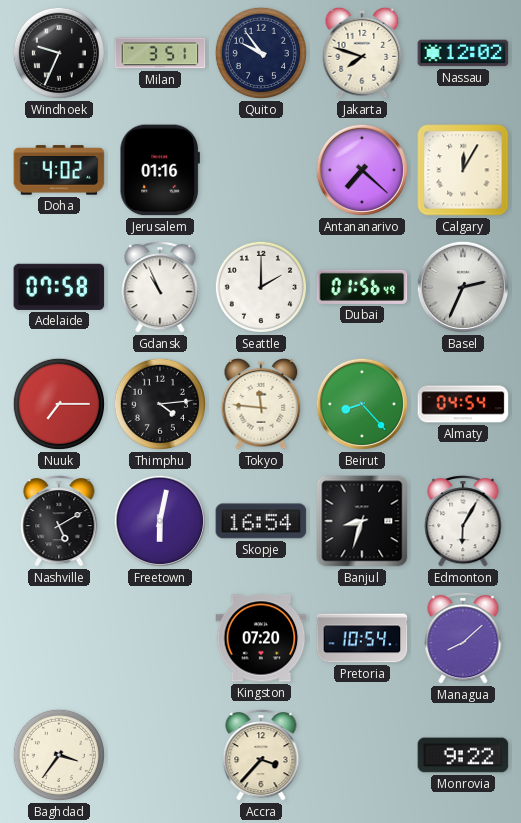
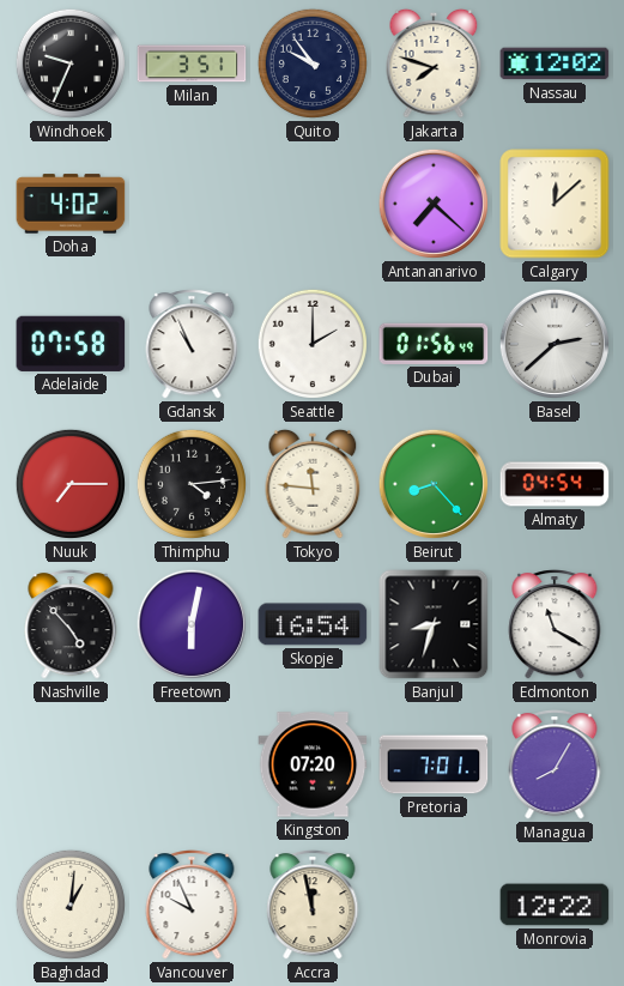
Jerusalem: 01:16 -> none
Calgary: 12:05 -> 12:08
Basel: 2:34 -> 2:38
Nashville: 5:10 -> 4:53
Edmonton: 6:05 -> 11:20
Pretoria: 10:54 -> 7:01
Managua: 8:08 -> 8:05
Baghdad: 3:36 -> 1:01
Vancouver: none -> 9:56
Accra: 3:37 -> 11:58
Monrovia: 9:22 -> 12:22
